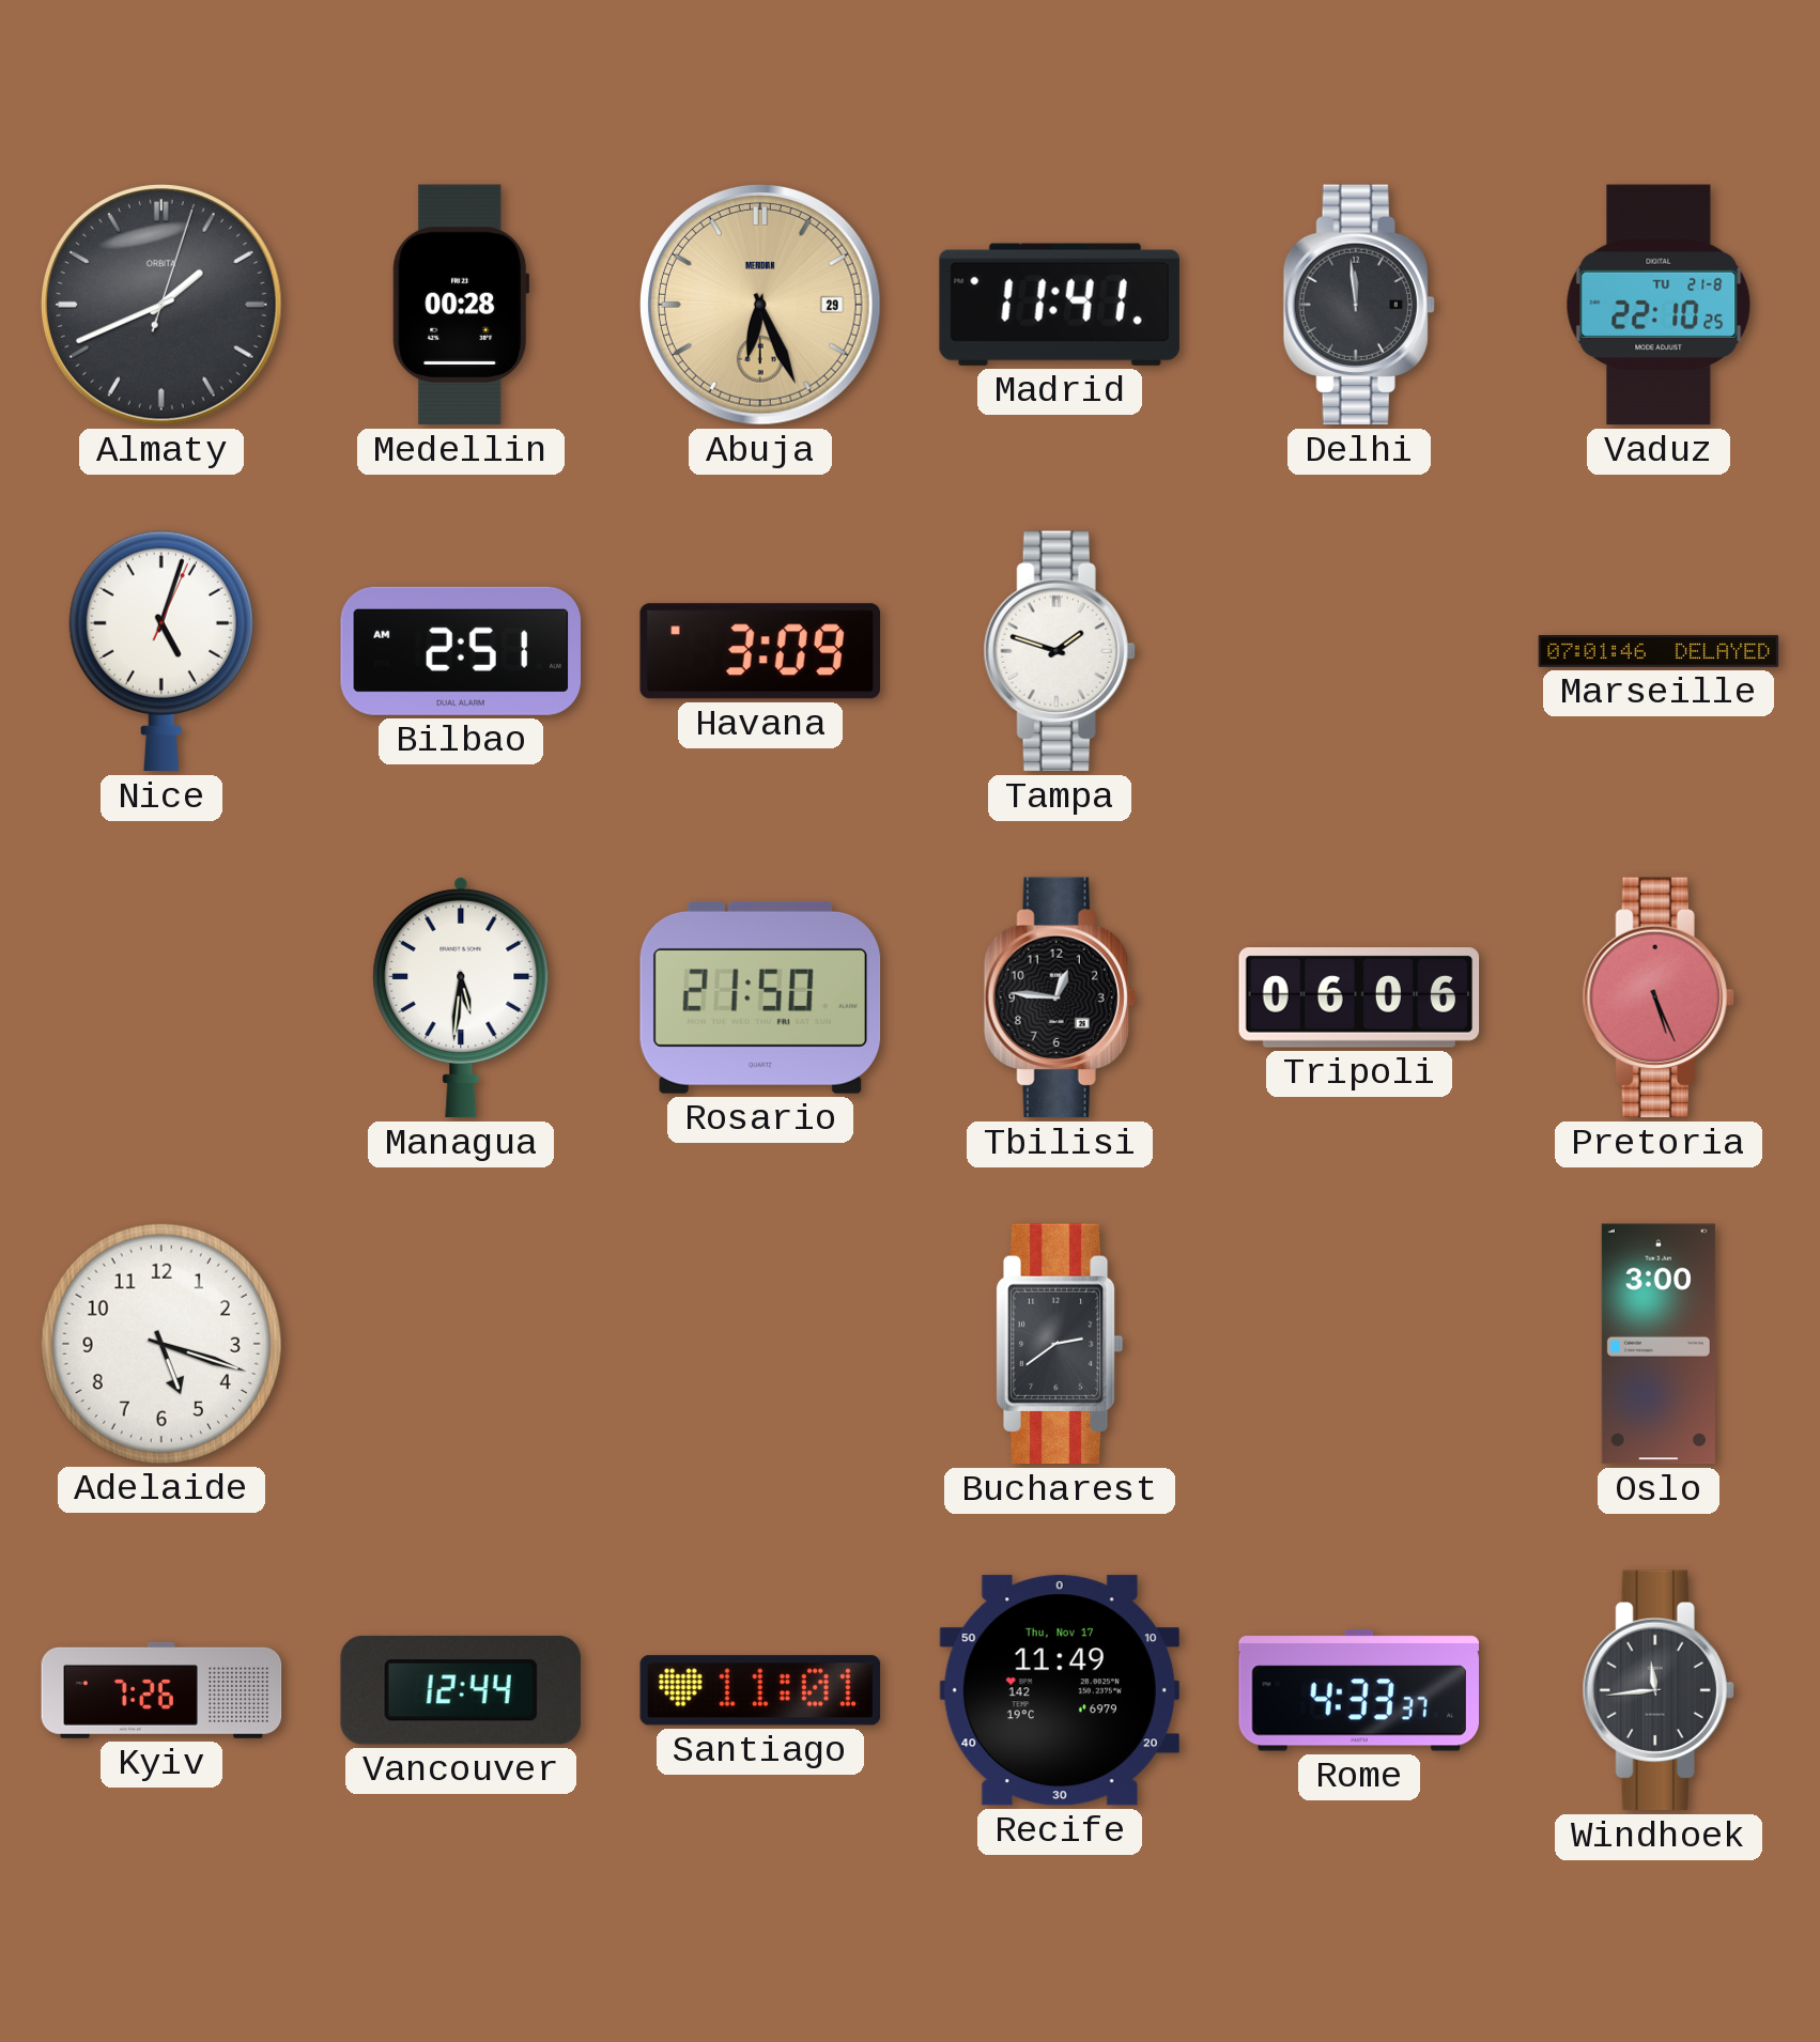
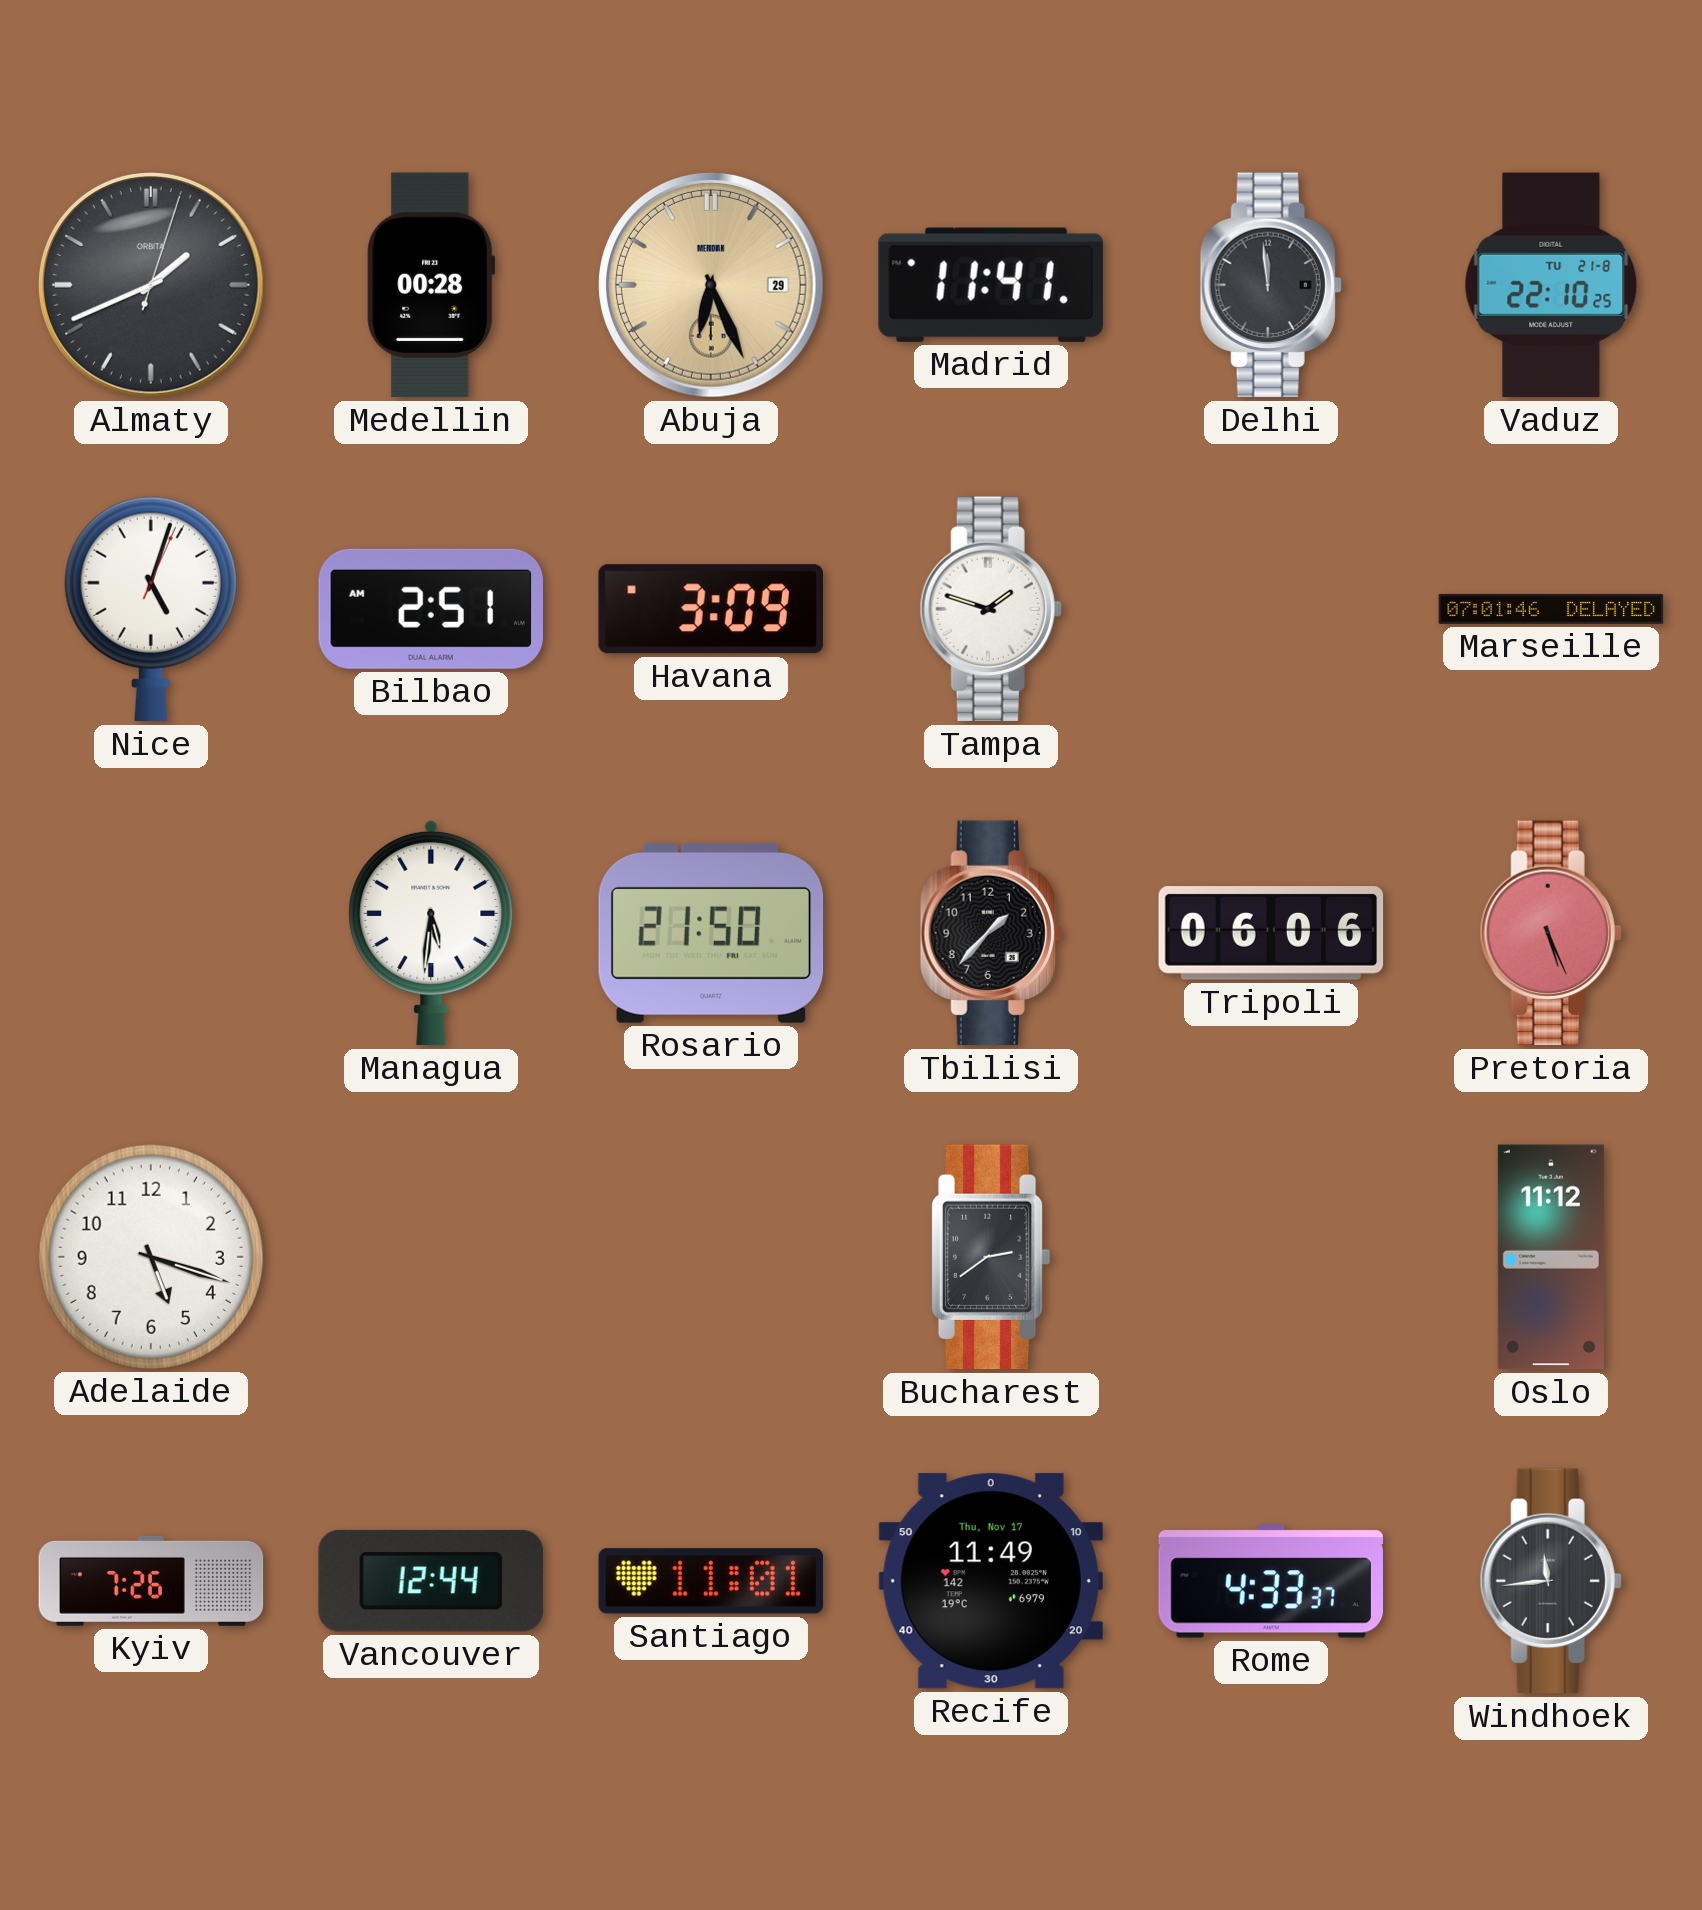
Tbilisi: 12:46 -> 1:37
Oslo: 3:00 -> 11:12
